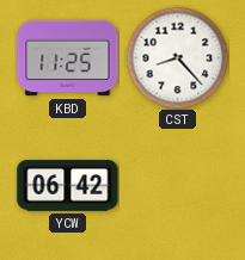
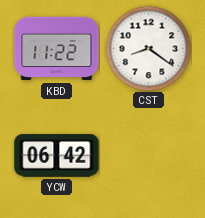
KBD: 11:25 -> 11:22
CST: 8:23 -> 8:21
